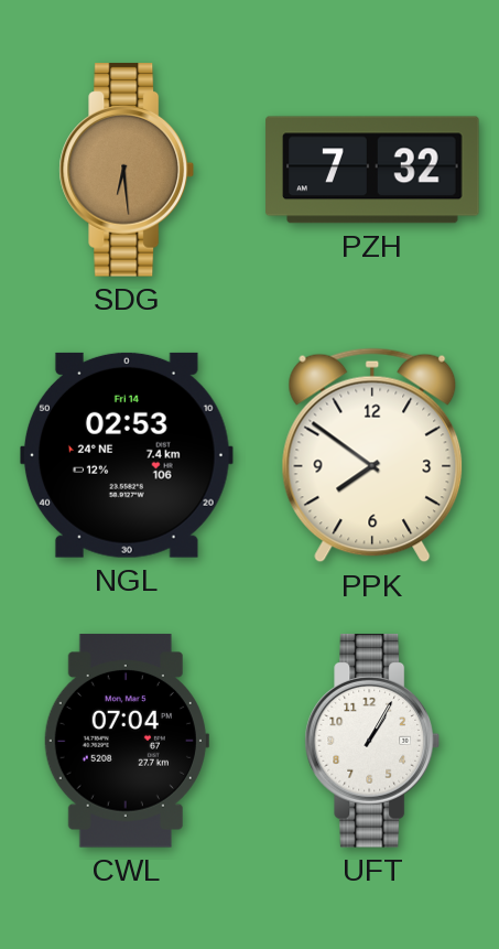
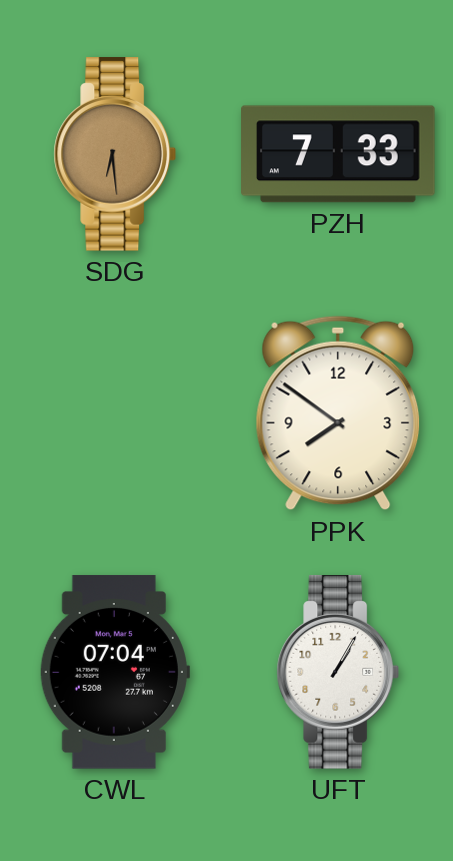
PZH: 7:32 -> 7:33
NGL: 02:53 -> none
